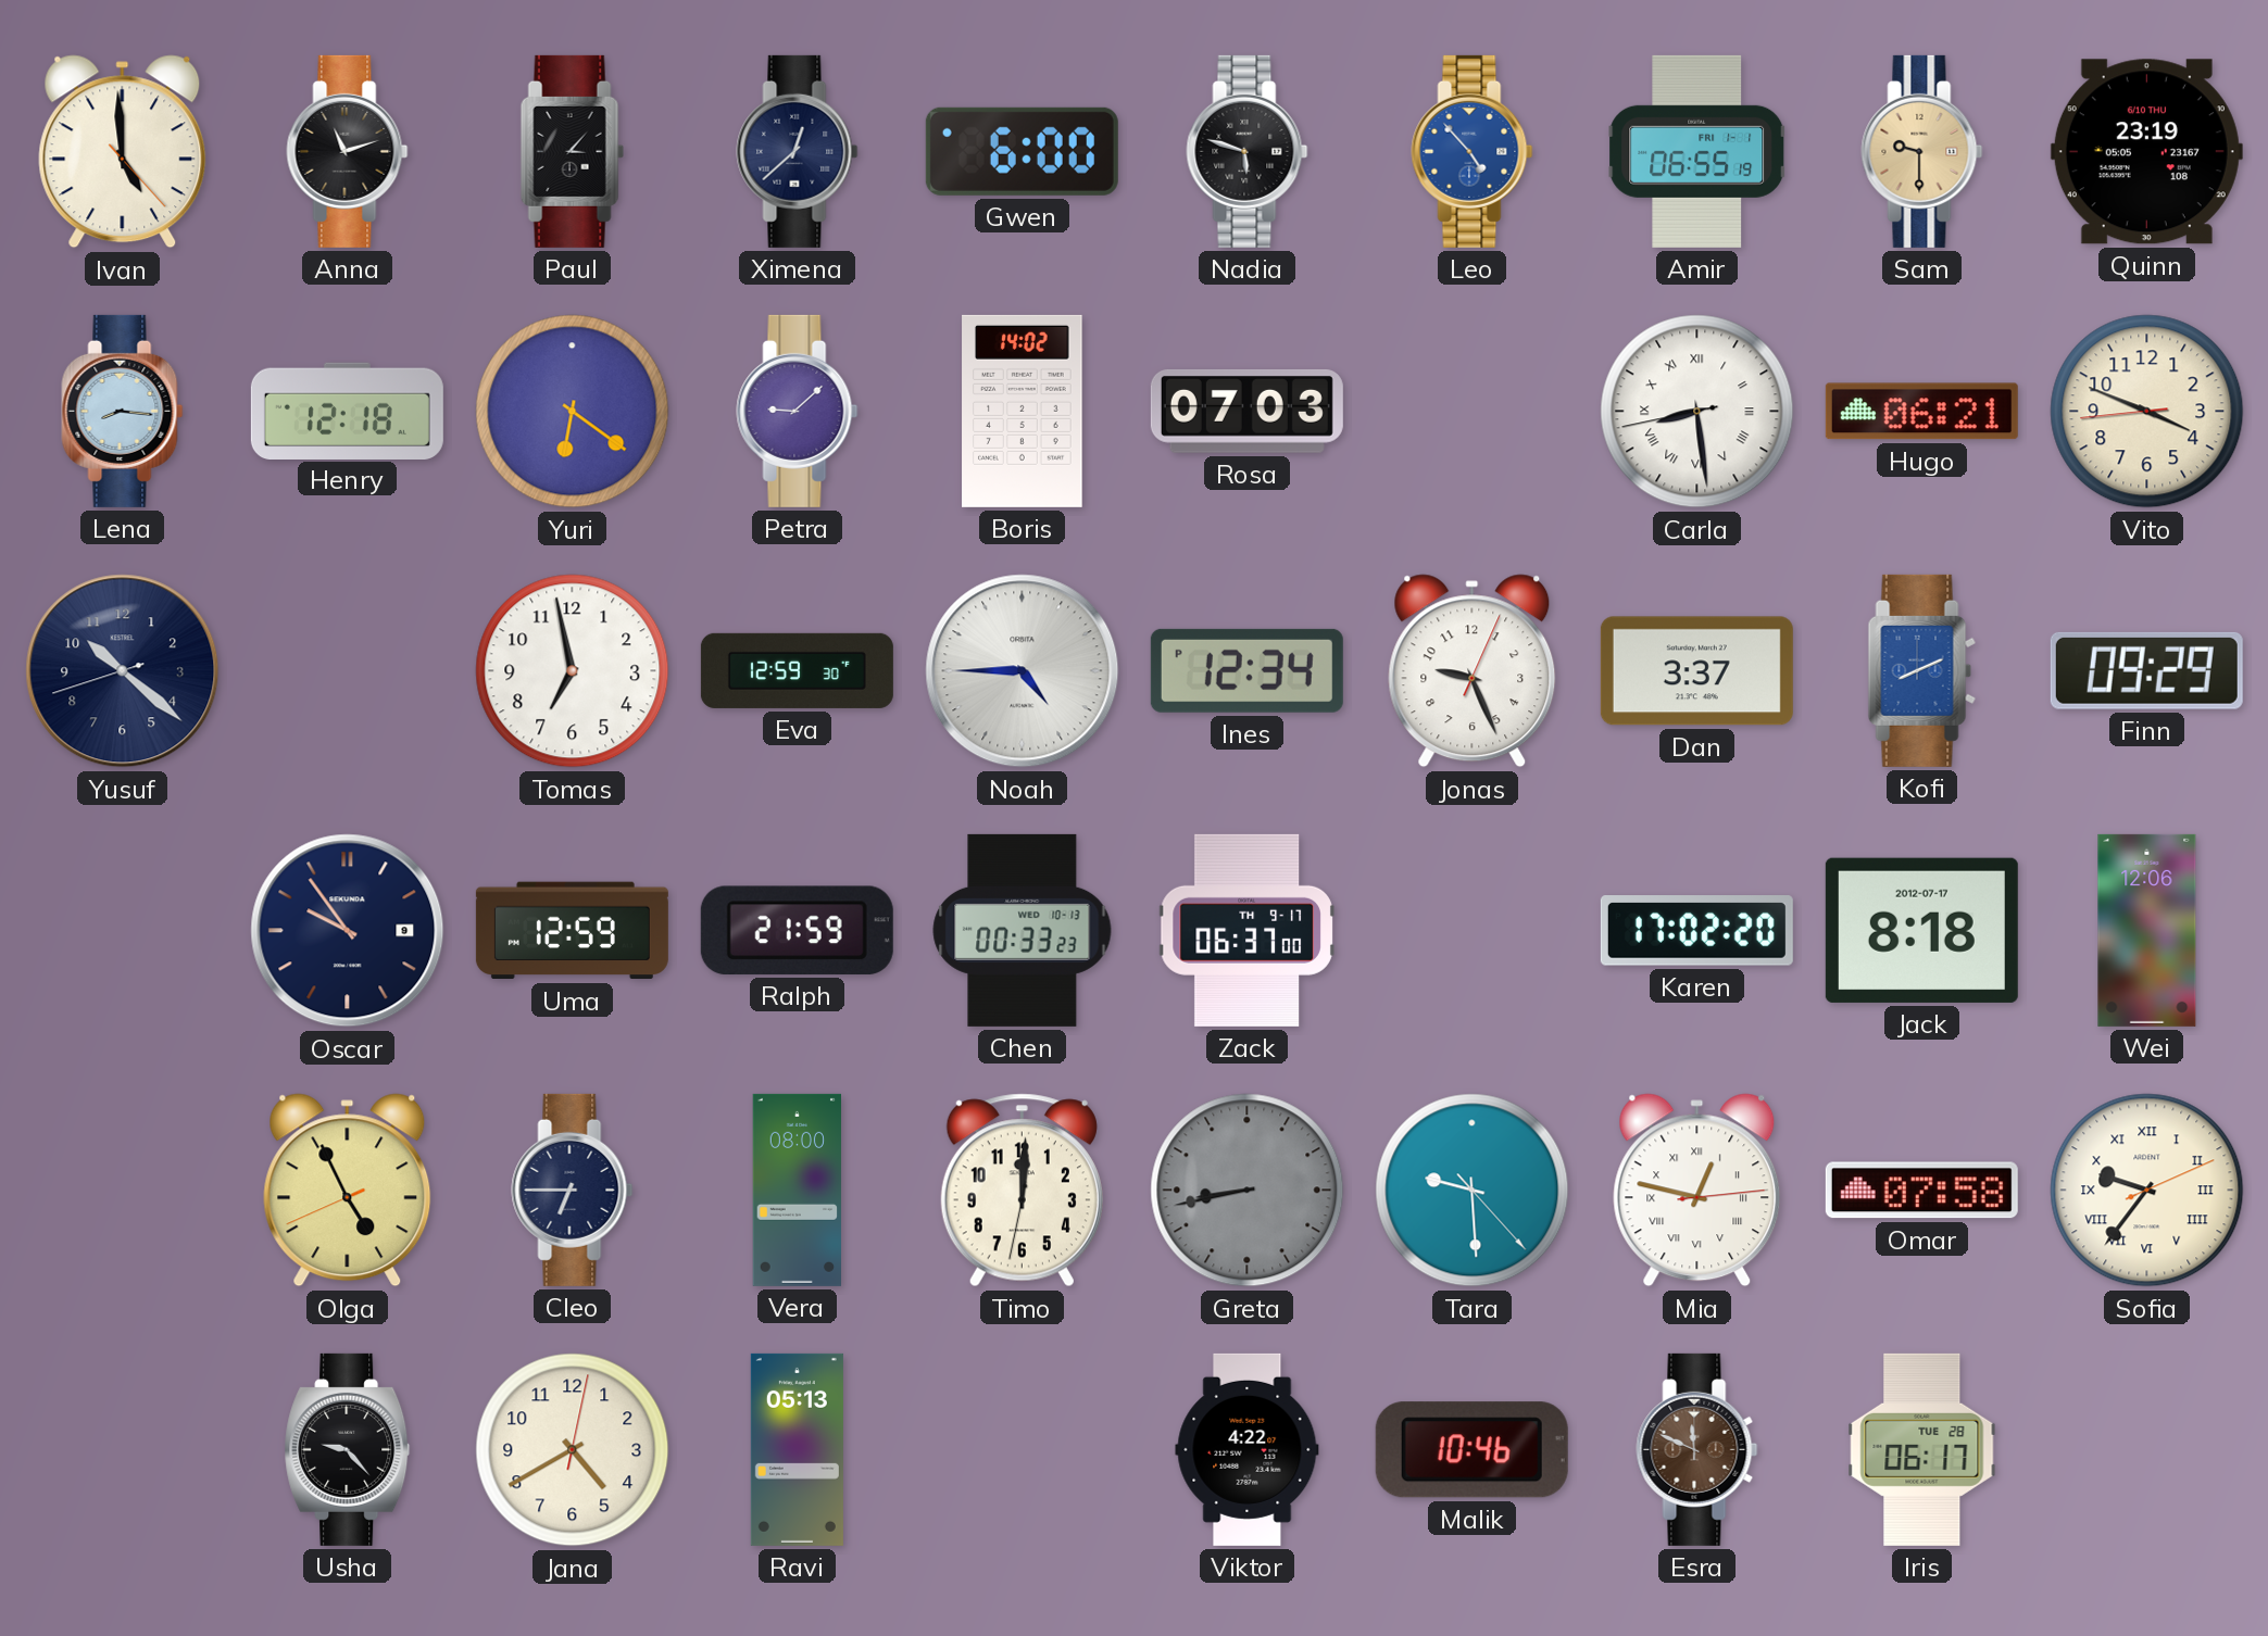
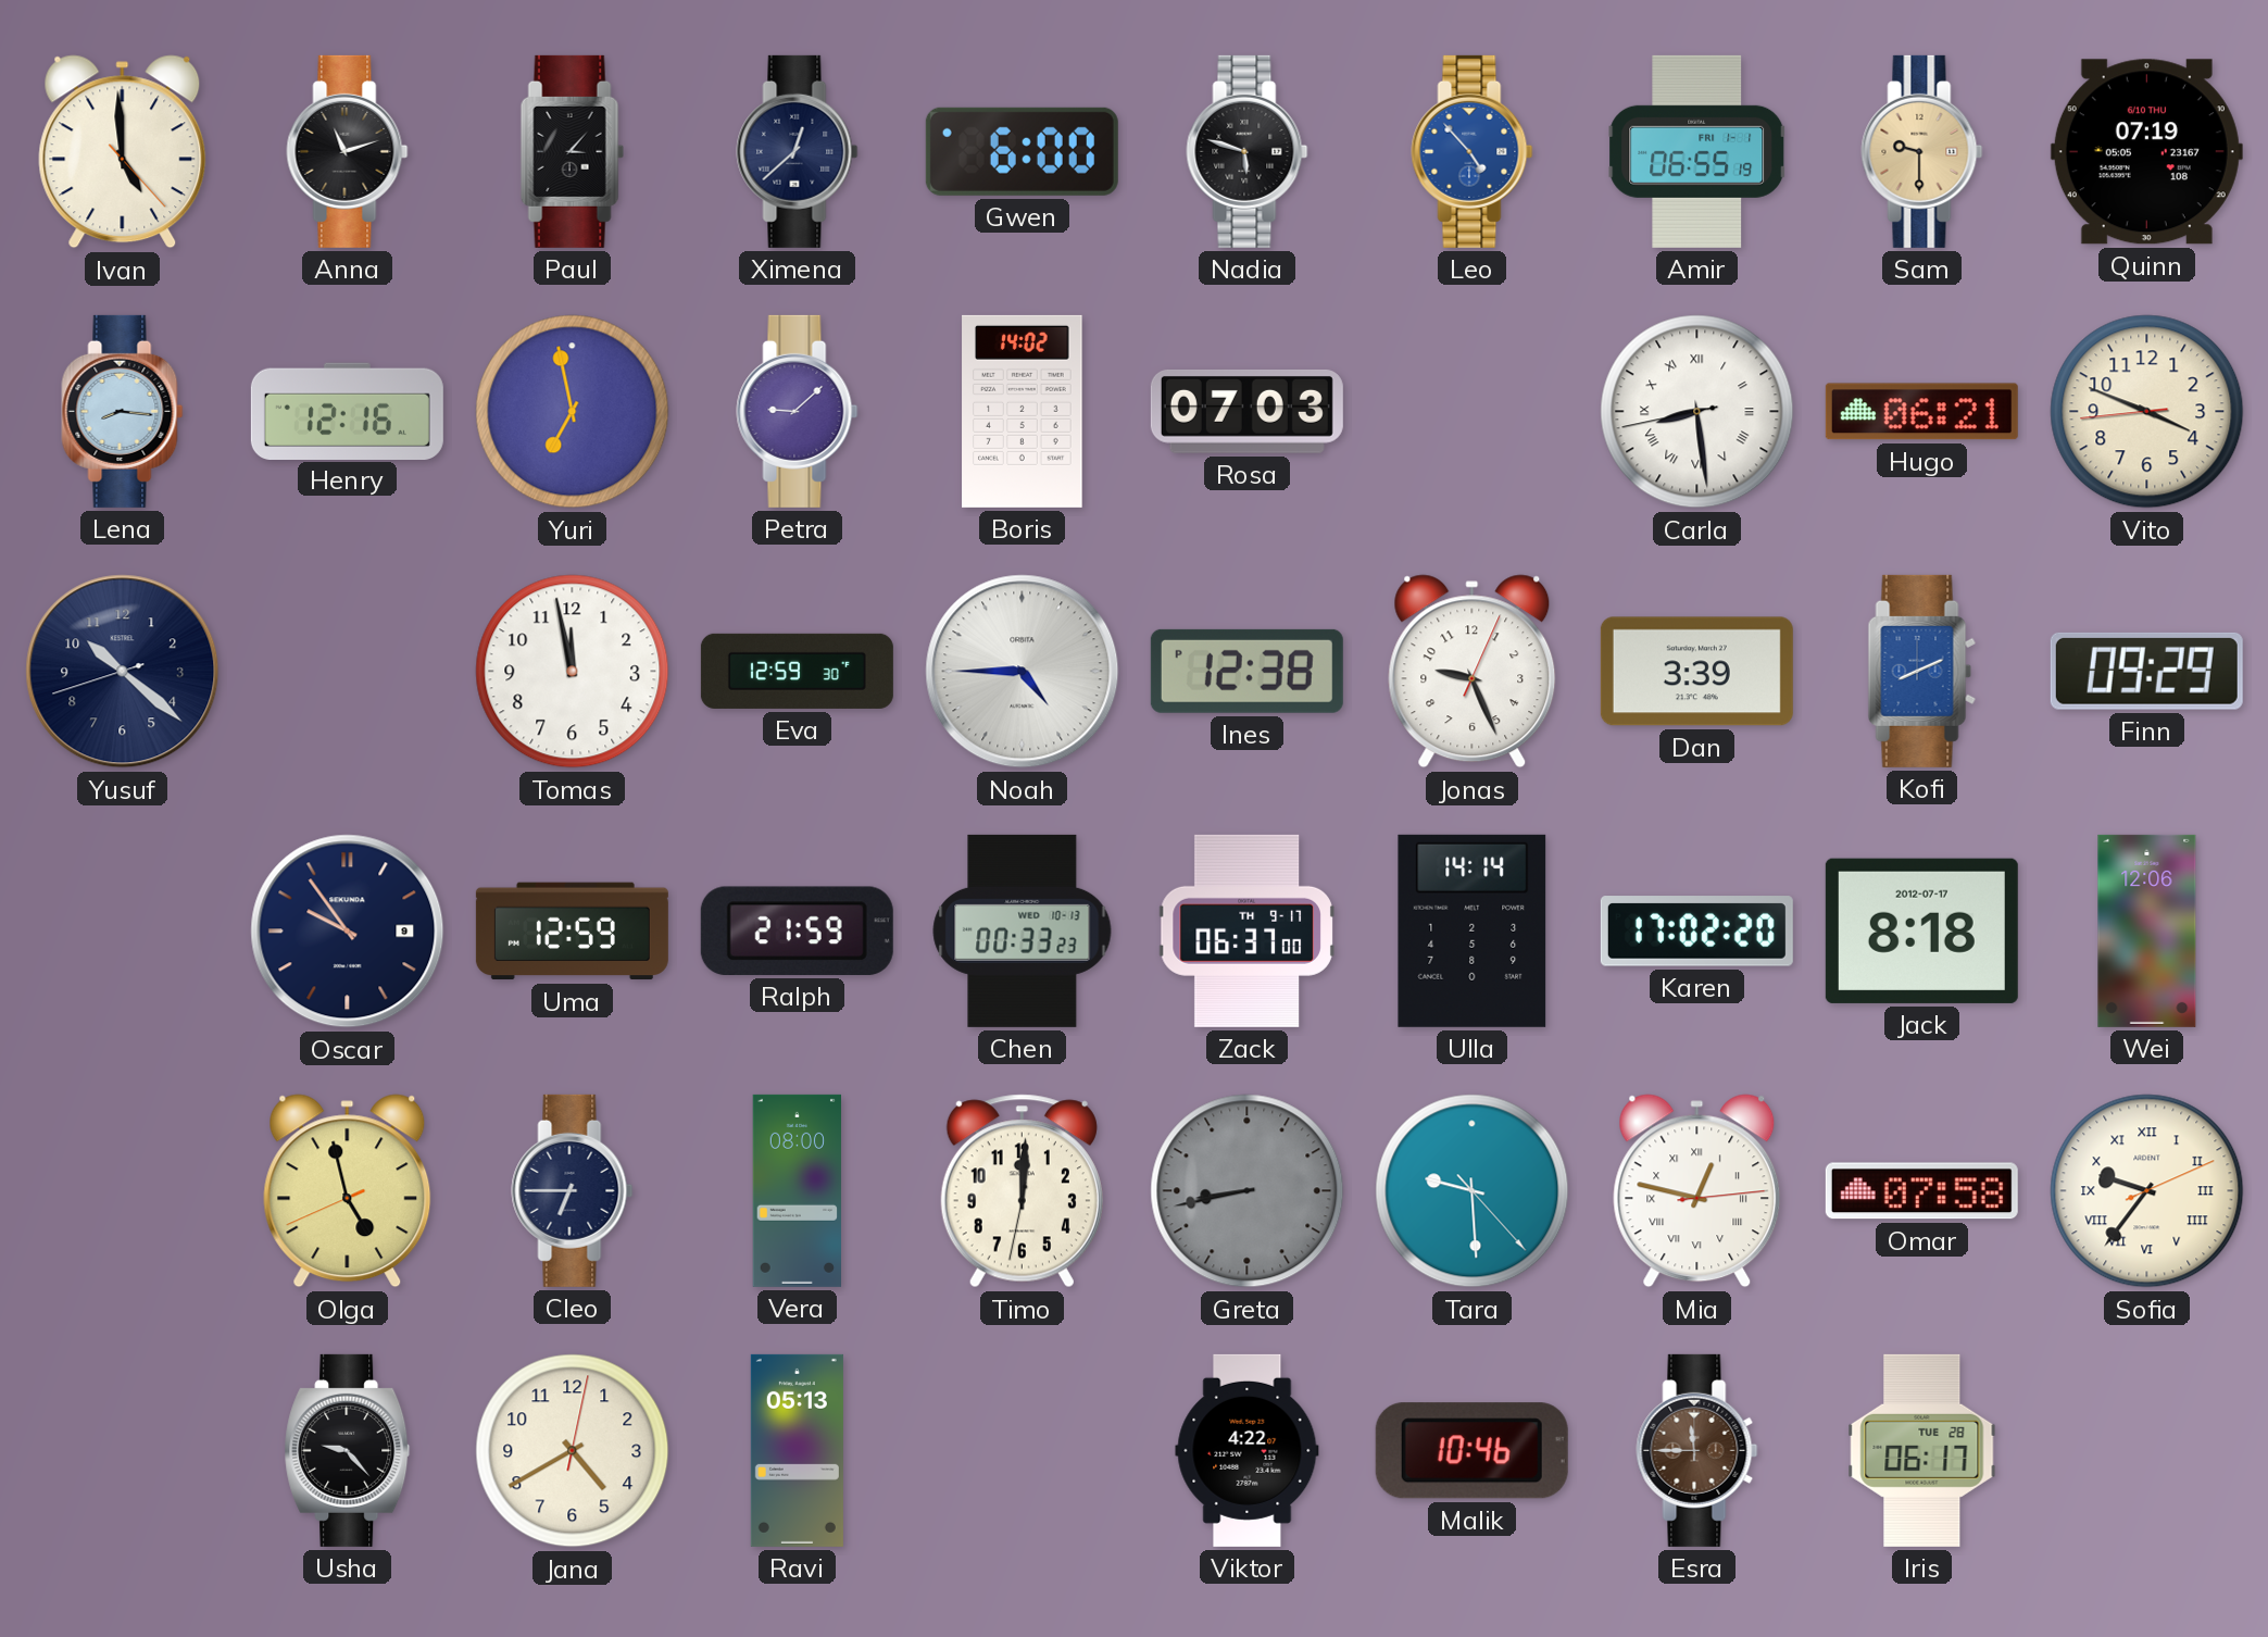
Quinn: 23:19 -> 07:19
Henry: 12:18 -> 12:16
Yuri: 6:21 -> 6:58
Tomas: 6:58 -> 11:58
Ines: 12:34 -> 12:38
Dan: 3:37 -> 3:39
Ulla: none -> 14:14
Olga: 4:55 -> 4:57
Esra: 11:49 -> 11:45
